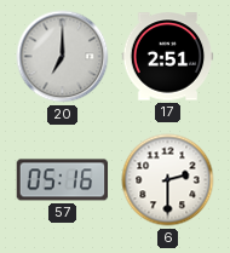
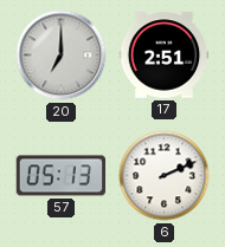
57: 05:16 -> 05:13
6: 2:30 -> 2:11
